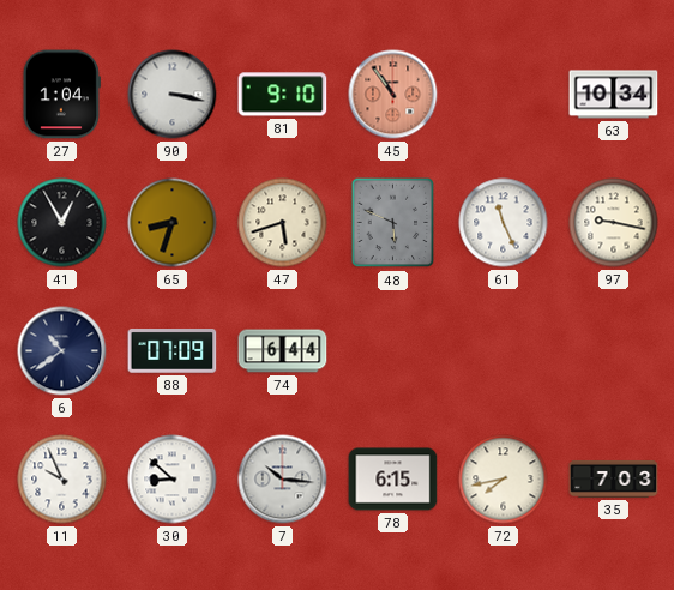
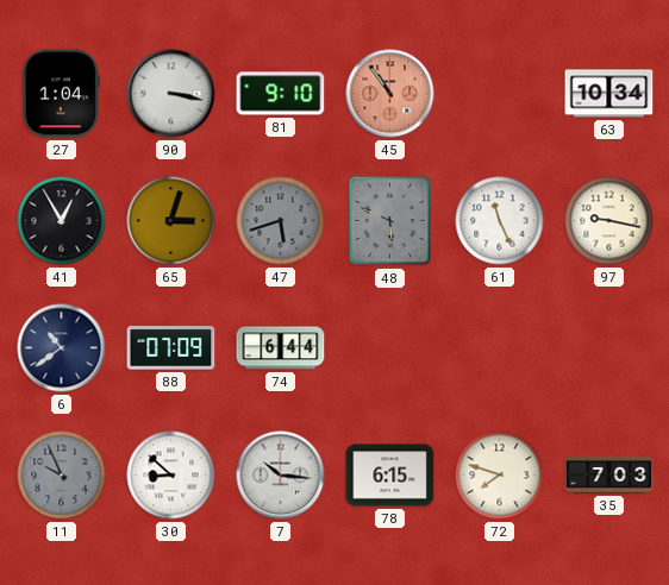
65: 8:33 -> 3:03
47 dial: cream -> grey
11 dial: white -> grey
72: 7:43 -> 7:48
